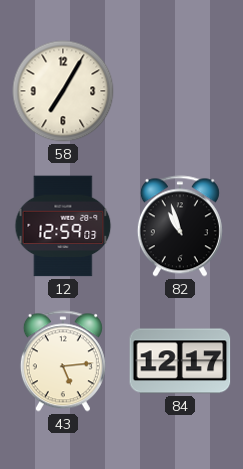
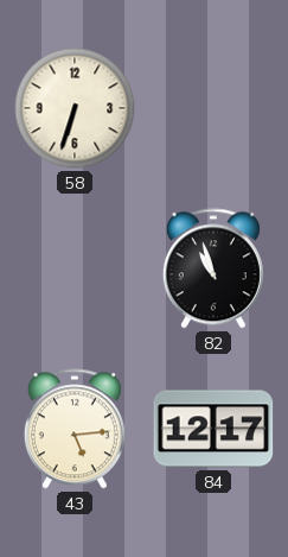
58: 7:05 -> 6:33
12: 12:59 -> none
